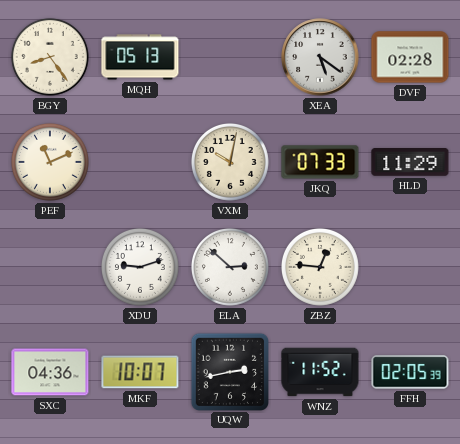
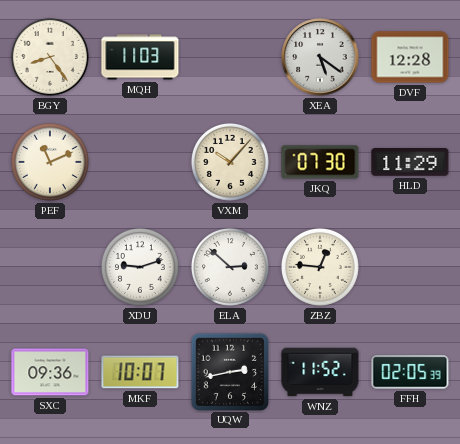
MQH: 05:13 -> 11:03
DVF: 02:28 -> 12:28
VXM: 10:02 -> 10:07
JKQ: 07:33 -> 07:30
SXC: 04:36 -> 09:36
